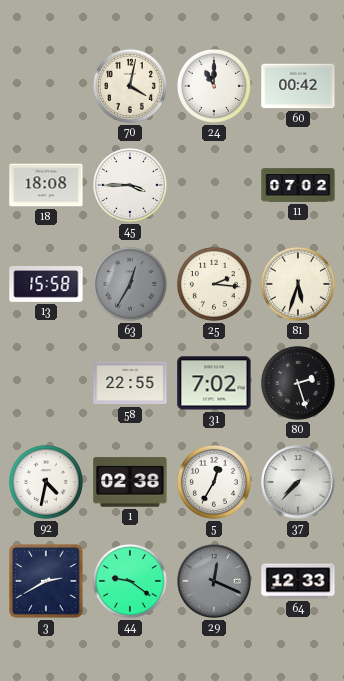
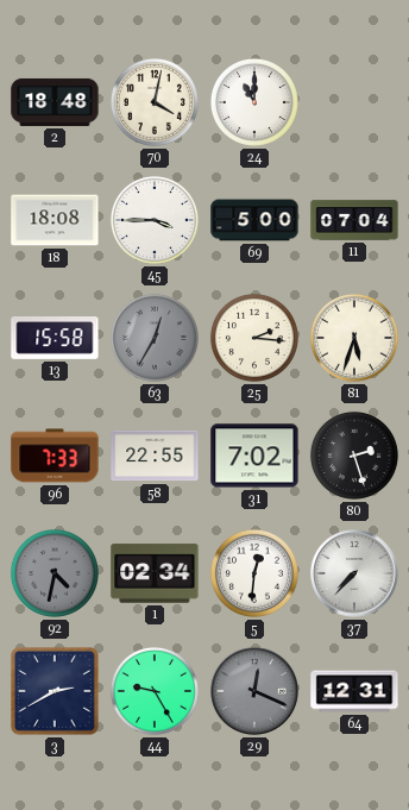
2: none -> 18:48
60: 00:42 -> none
69: none -> 5:00
11: 07:02 -> 07:04
96: none -> 7:33
92 dial: white -> grey
1: 02:38 -> 02:34
5: 12:35 -> 12:31
44: 9:21 -> 9:25
64: 12:33 -> 12:31
